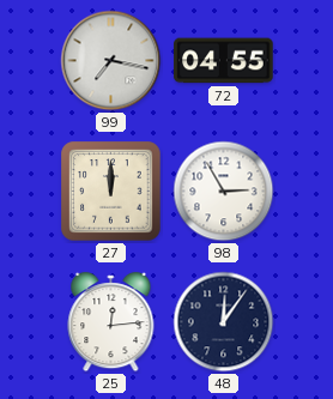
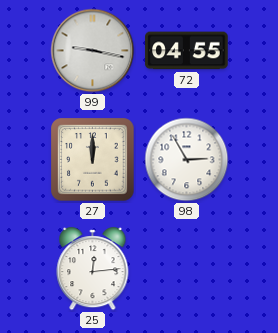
99: 7:17 -> 9:17
48: 12:06 -> none
